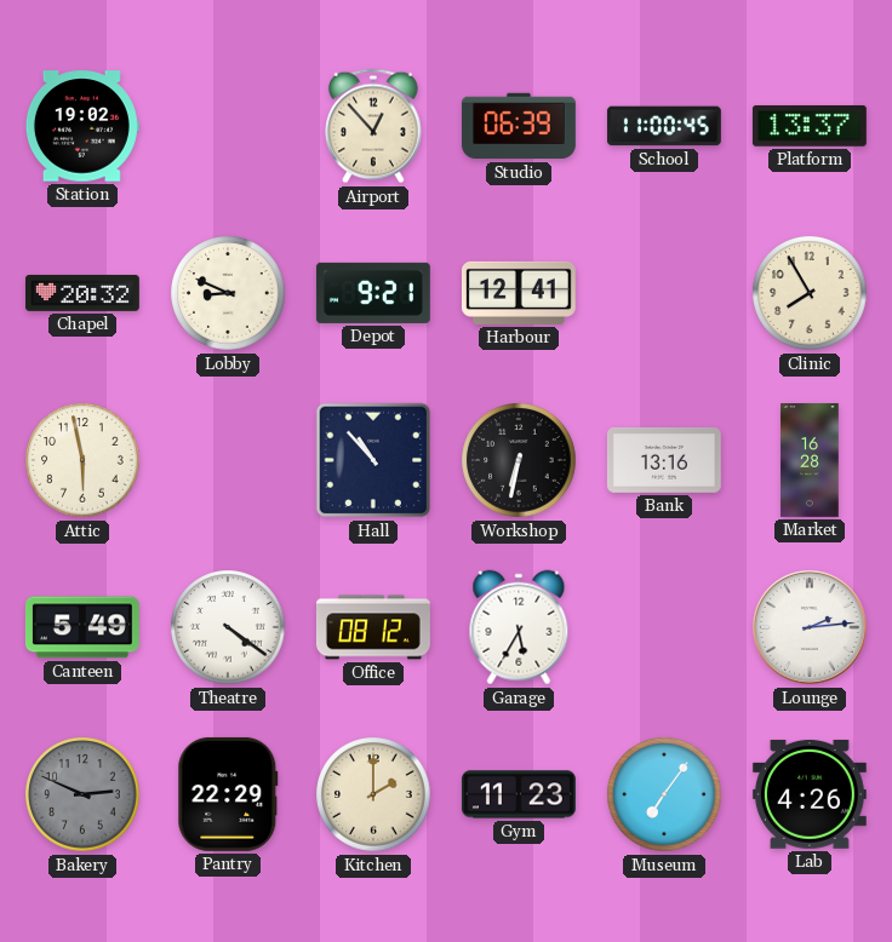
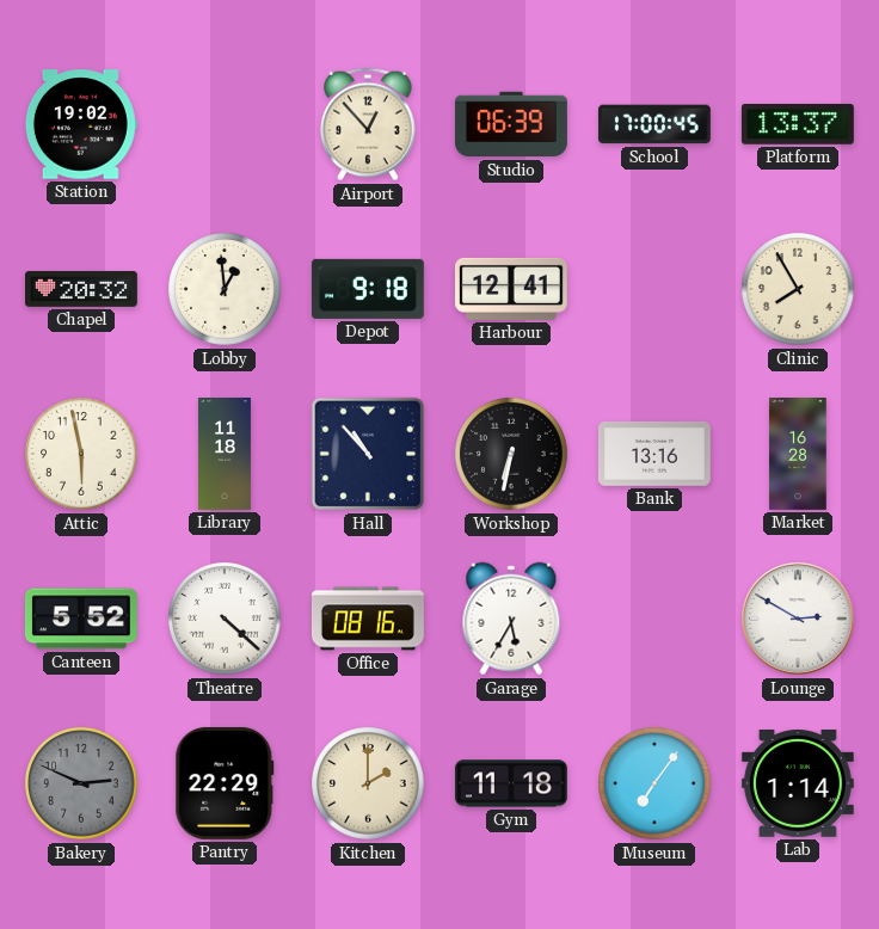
School: 11:00 -> 17:00
Lobby: 8:49 -> 12:59
Depot: 9:21 -> 9:18
Library: none -> 11:18
Canteen: 5:49 -> 5:52
Theatre: 4:21 -> 4:22
Office: 08:12 -> 08:16
Lounge: 2:14 -> 2:50
Gym: 11:23 -> 11:18
Lab: 4:26 -> 1:14
